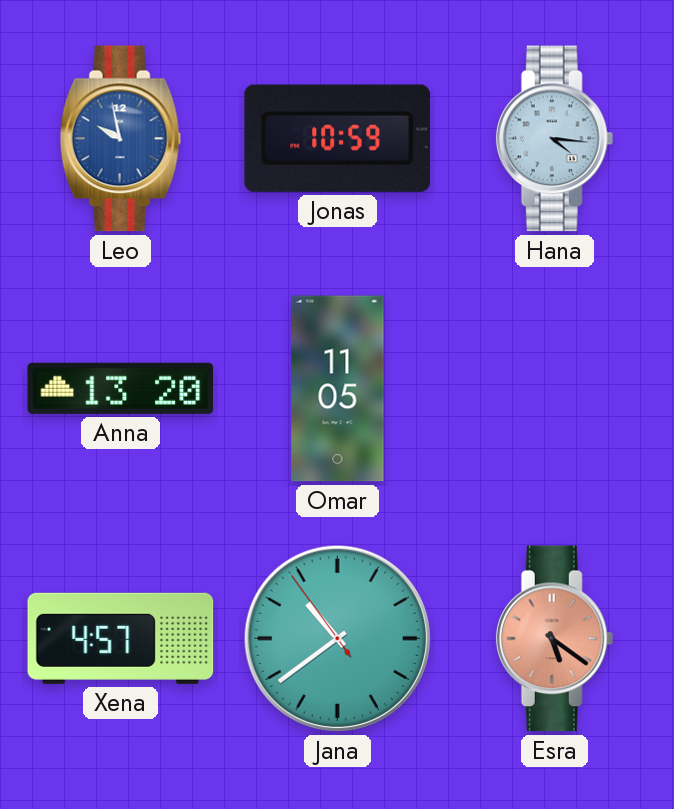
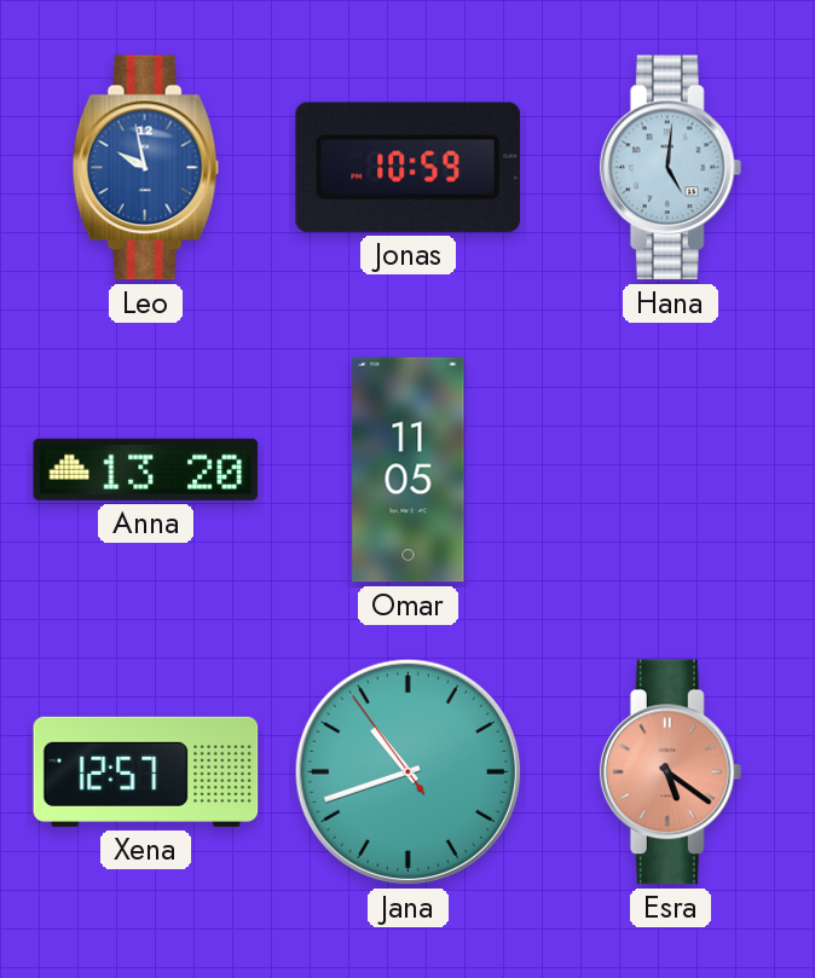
Hana: 4:16 -> 5:01
Xena: 4:57 -> 12:57
Jana: 10:38 -> 10:41
